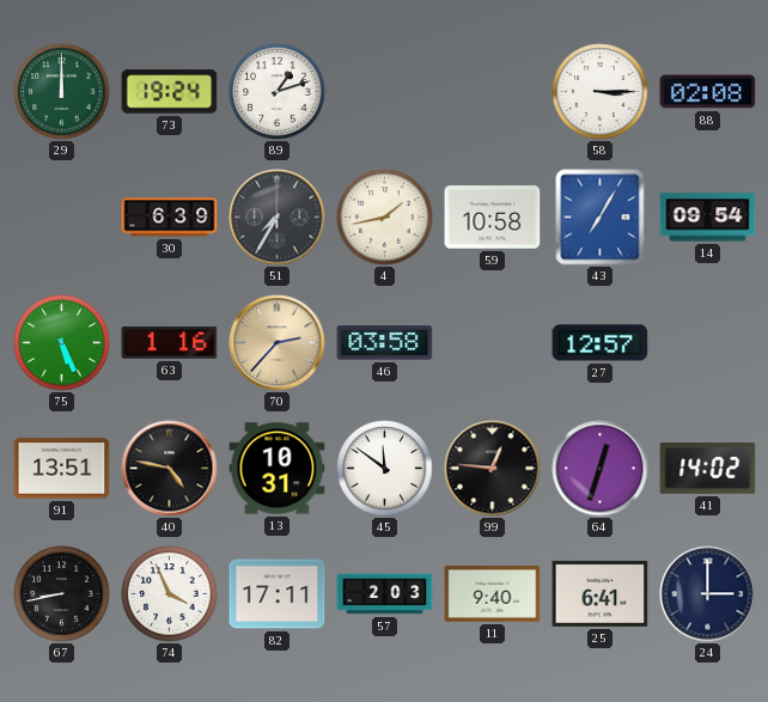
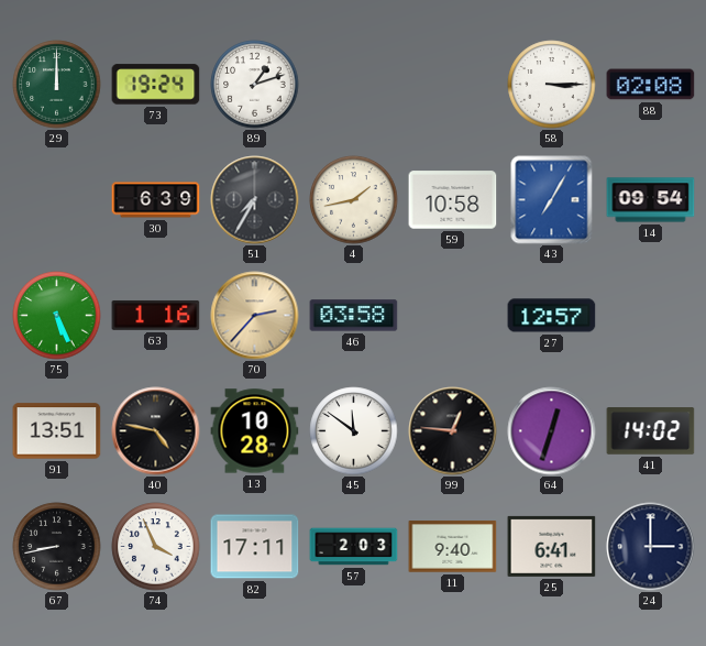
13: 10:31 -> 10:28
